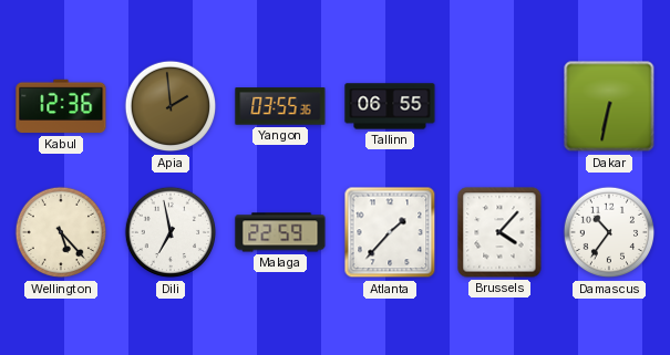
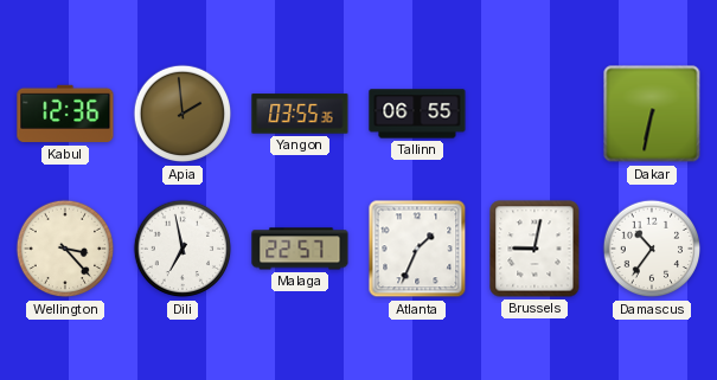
Wellington: 5:23 -> 3:23
Malaga: 22:59 -> 22:57
Atlanta: 1:37 -> 1:34
Brussels: 4:07 -> 9:02
